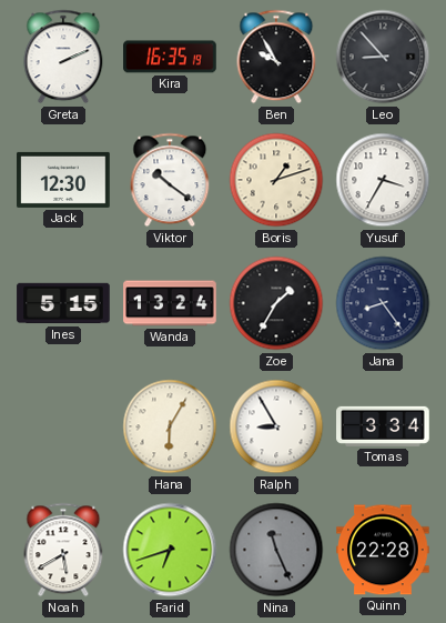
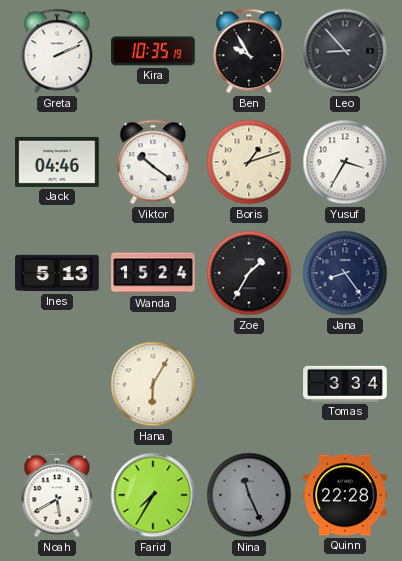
Kira: 16:35 -> 10:35
Jack: 12:30 -> 04:46
Ines: 5:15 -> 5:13
Wanda: 13:24 -> 15:24
Ralph: 8:55 -> none
Farid: 6:42 -> 7:35
